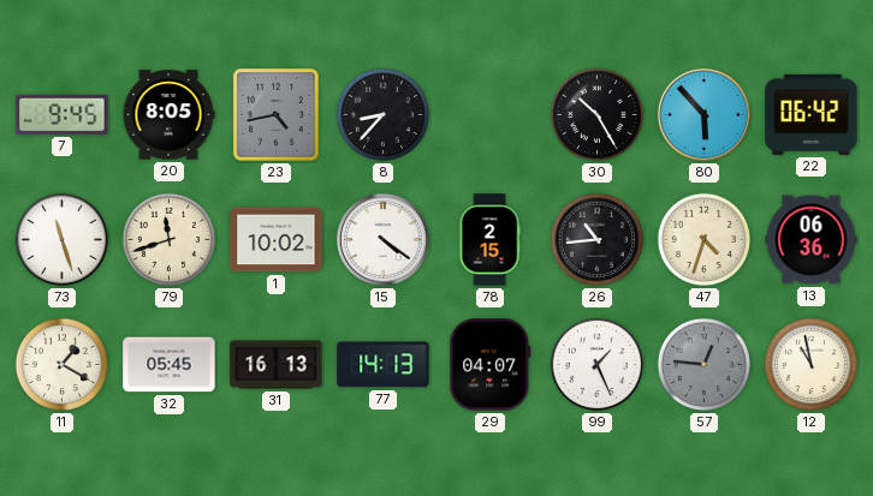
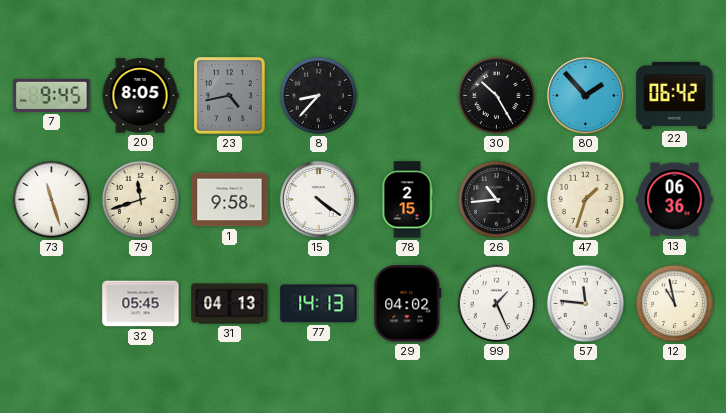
80: 5:53 -> 1:53
1: 10:02 -> 9:58
47: 4:33 -> 1:33
11: 1:20 -> none
31: 16:13 -> 04:13
29: 04:07 -> 04:02
57: 12:46 -> 11:46
57 dial: grey -> white
